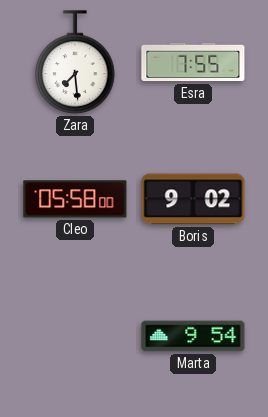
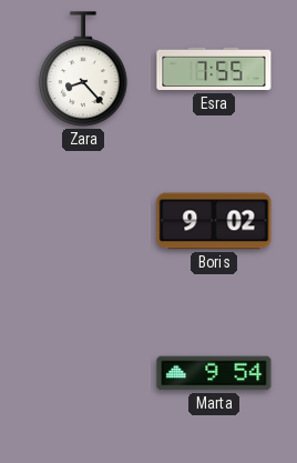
Zara: 7:29 -> 8:23
Cleo: 05:58 -> none
